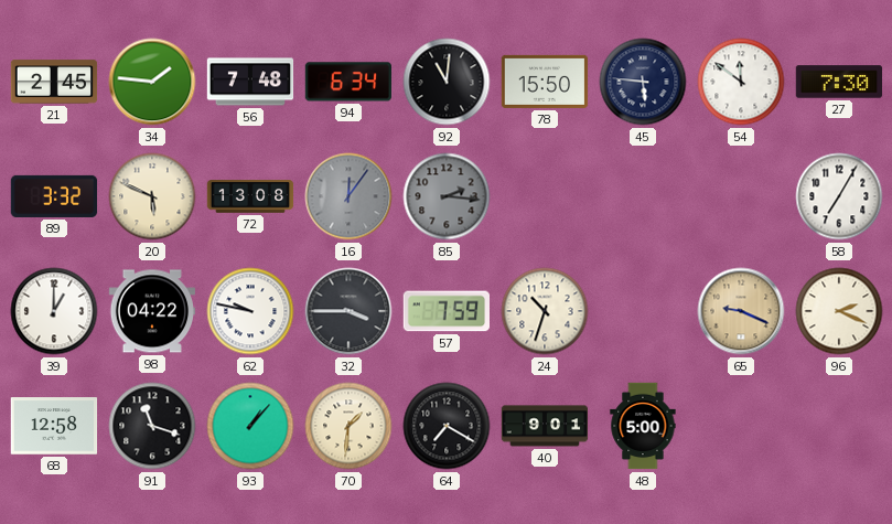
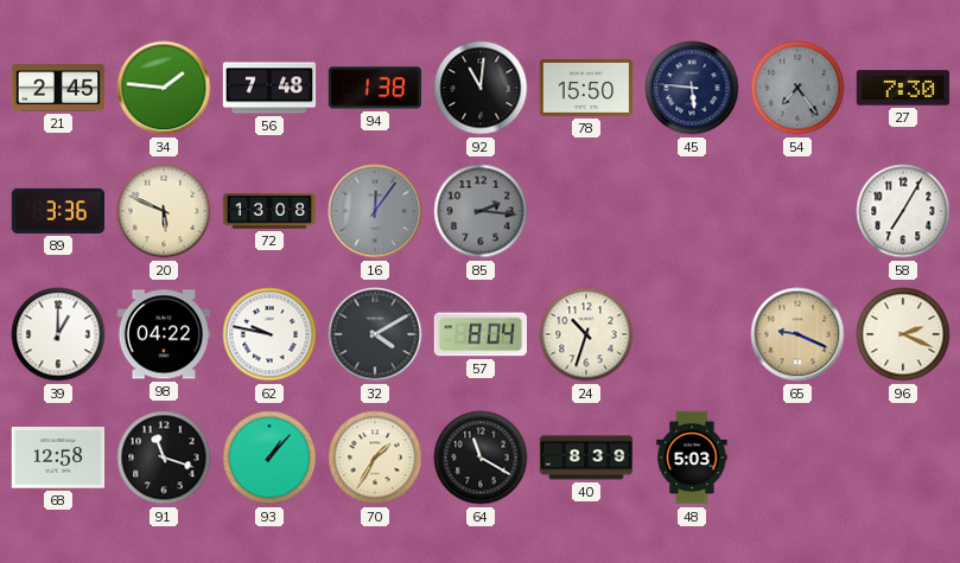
94: 6:34 -> 1:38
54: 11:51 -> 7:24
54 dial: white -> grey
89: 3:32 -> 3:36
32: 3:45 -> 4:10
57: 7:59 -> 8:04
70: 1:31 -> 1:35
64: 7:20 -> 11:20
40: 9:01 -> 8:39
48: 5:00 -> 5:03
